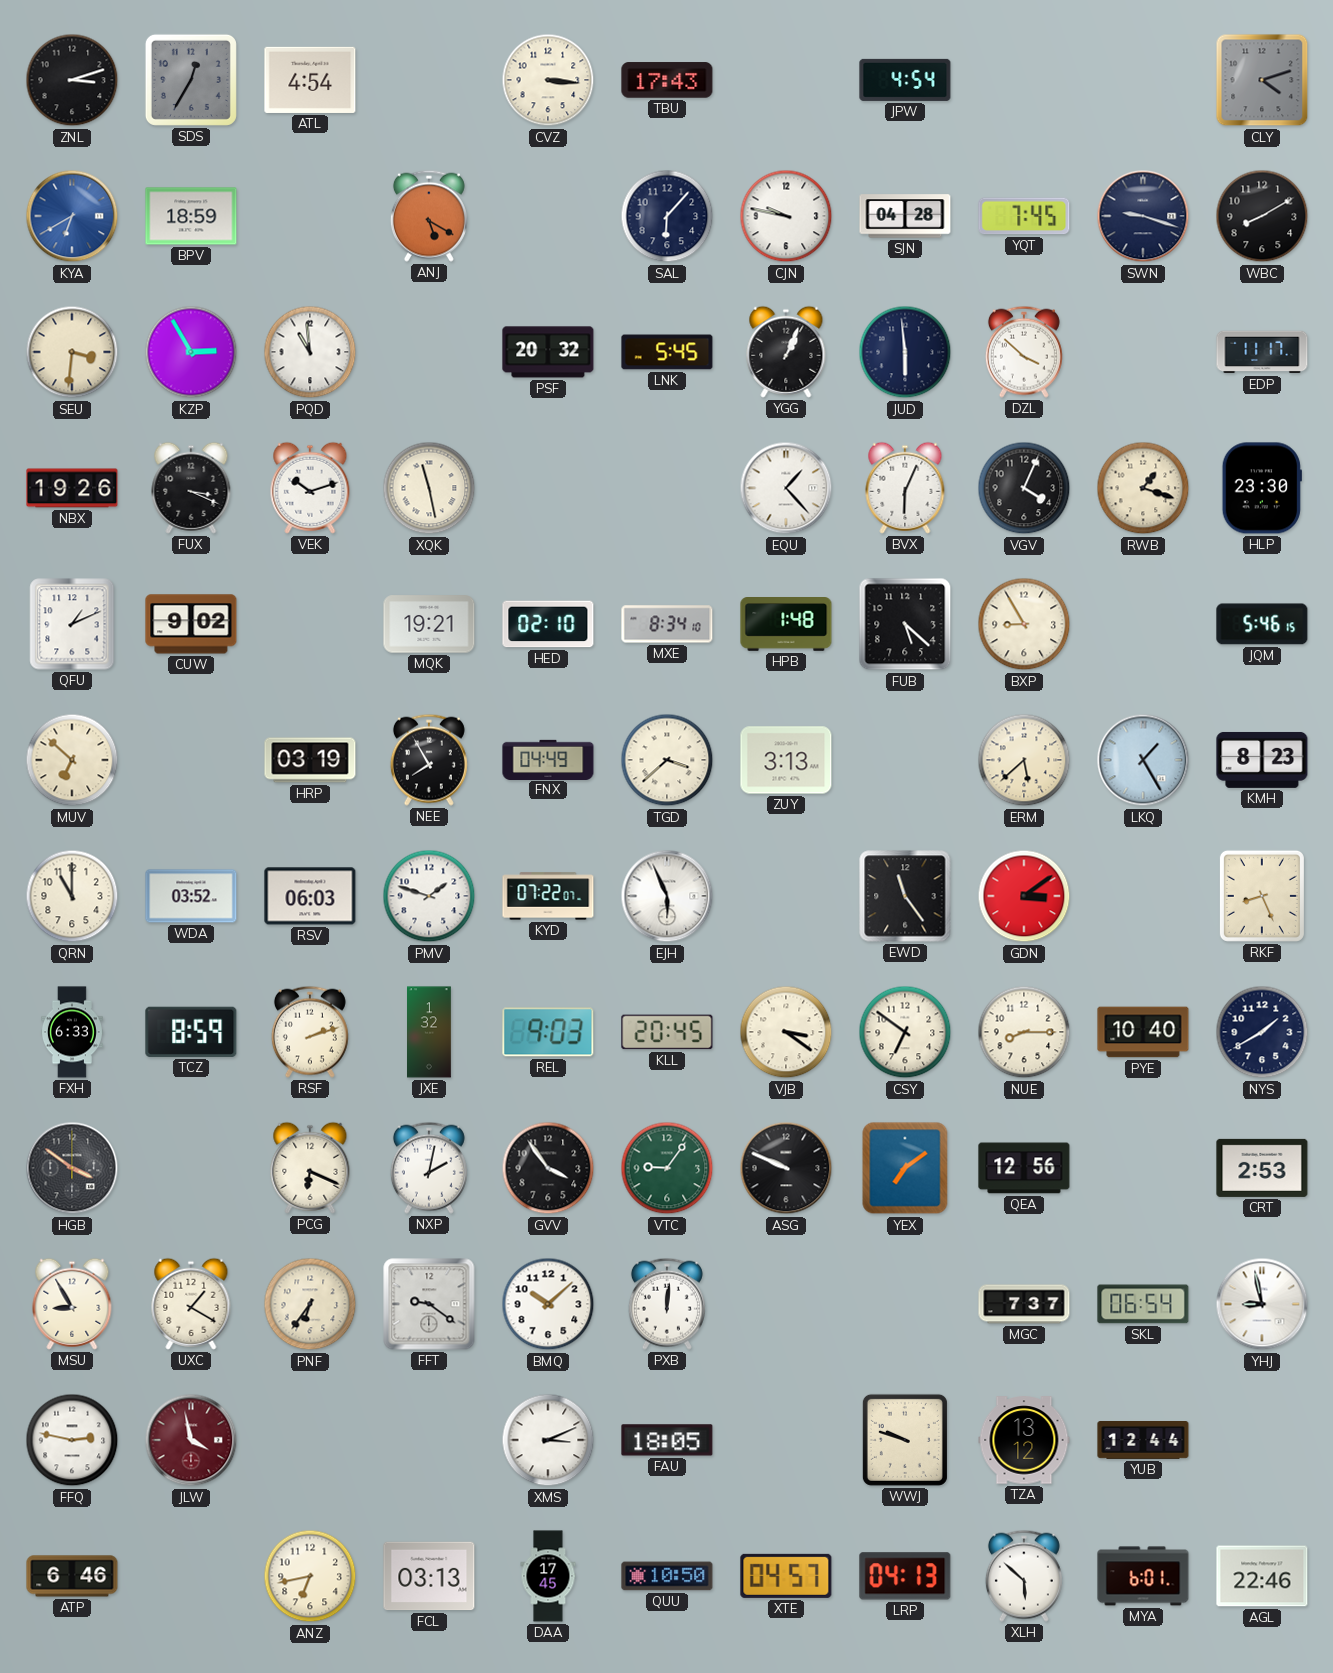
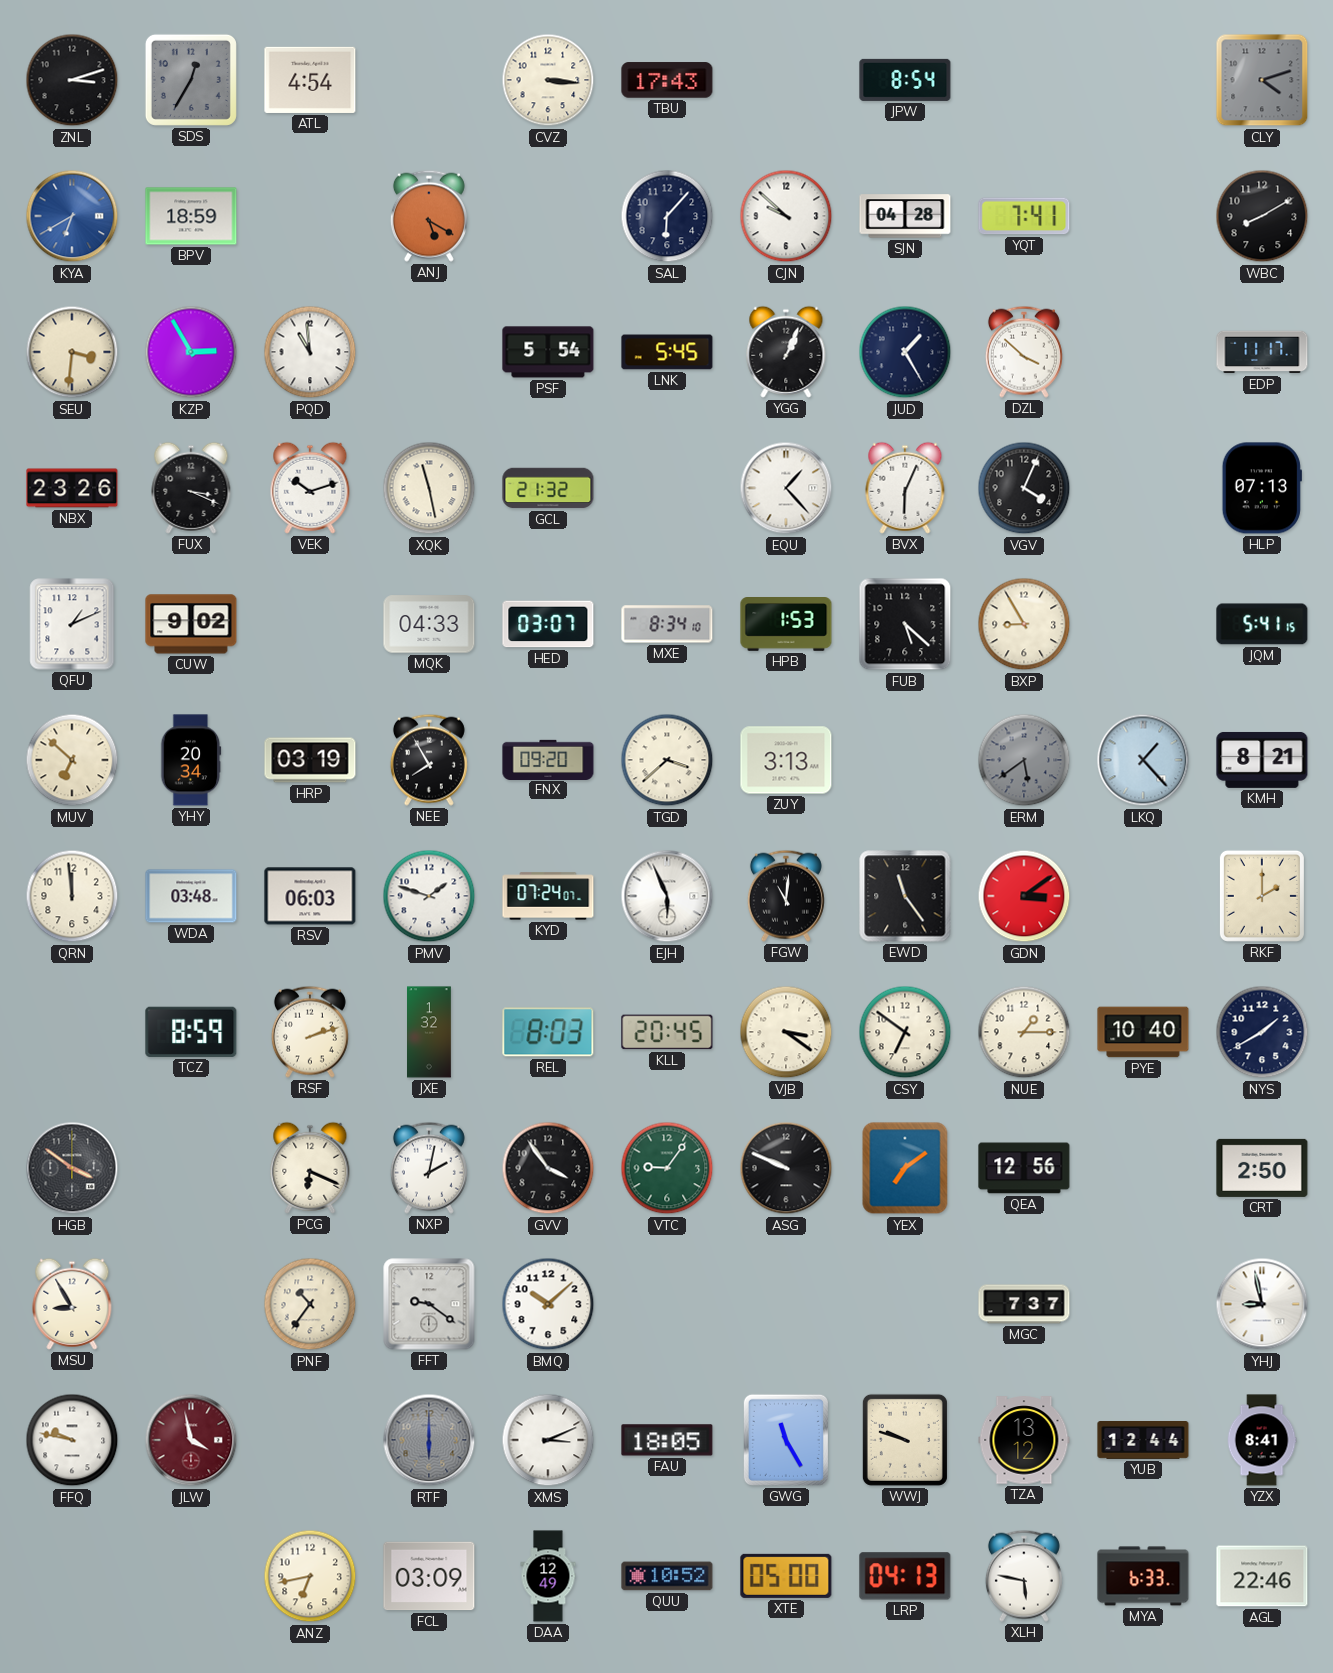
JPW: 4:54 -> 8:54
CJN: 9:47 -> 9:52
YQT: 7:45 -> 7:41
SWN: 9:18 -> none
PSF: 20:32 -> 5:54
JUD: 5:59 -> 1:25
NBX: 19:26 -> 23:26
GCL: none -> 21:32
RWB: 1:18 -> none
HLP: 23:30 -> 07:13
MQK: 19:21 -> 04:33
HED: 02:10 -> 03:07
HPB: 1:48 -> 1:53
JQM: 5:46 -> 5:41
YHY: none -> 20:34
FNX: 04:49 -> 09:20
ERM: 5:38 -> 5:39
ERM dial: cream -> grey
LKQ: 1:25 -> 1:23
KMH: 8:23 -> 8:21
QRN: 11:00 -> 11:59
WDA: 03:52 -> 03:48
KYD: 07:22 -> 07:24
FGW: none -> 11:01
RKF: 8:26 -> 2:00
FXH: 6:33 -> none
REL: 9:03 -> 8:03
NUE: 8:15 -> 1:15
CRT: 2:53 -> 2:50
UXC: 1:20 -> none
PNF: 6:36 -> 10:36
PXB: 12:01 -> none
SKL: 06:54 -> none
FFQ: 2:47 -> 9:47
RTF: none -> 6:00
GWG: none -> 11:25
YZX: none -> 8:41
ATP: 6:46 -> none
FCL: 03:13 -> 03:09
DAA: 17:45 -> 12:49
QUU: 10:50 -> 10:52
XTE: 04:57 -> 05:00
XLH: 5:52 -> 5:47
MYA: 6:01 -> 6:33
